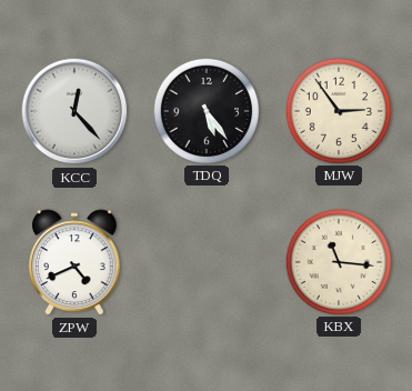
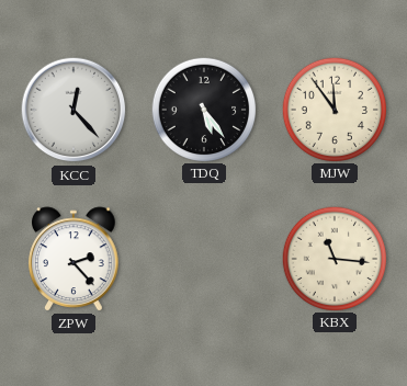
MJW: 2:54 -> 11:54
ZPW: 4:41 -> 2:23
